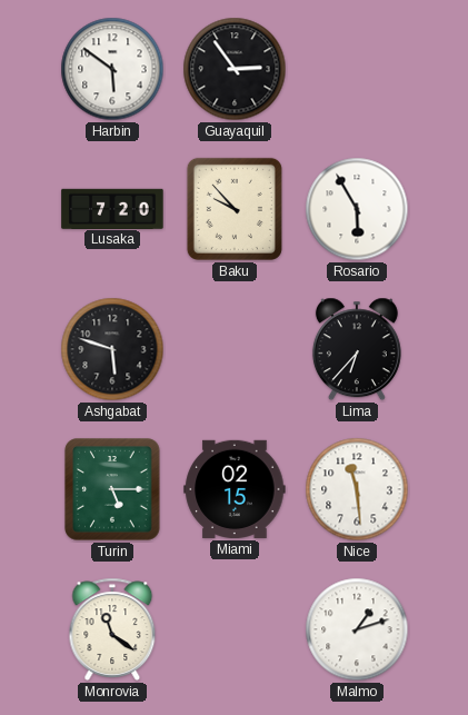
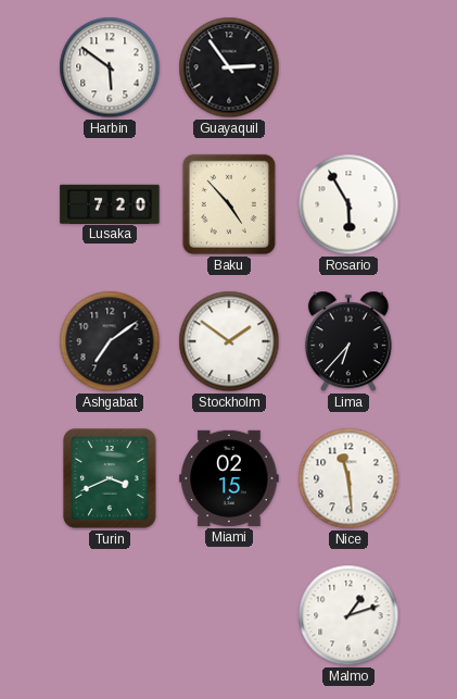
Baku: 9:53 -> 4:53
Ashgabat: 5:48 -> 7:09
Stockholm: none -> 1:51
Turin: 5:15 -> 3:41
Monrovia: 11:21 -> none
